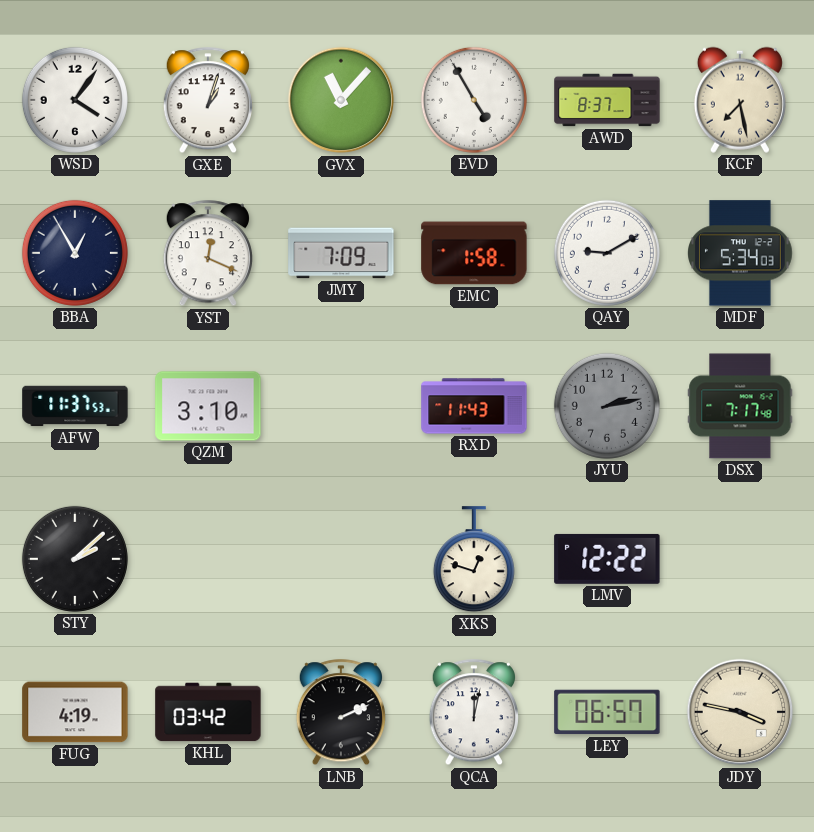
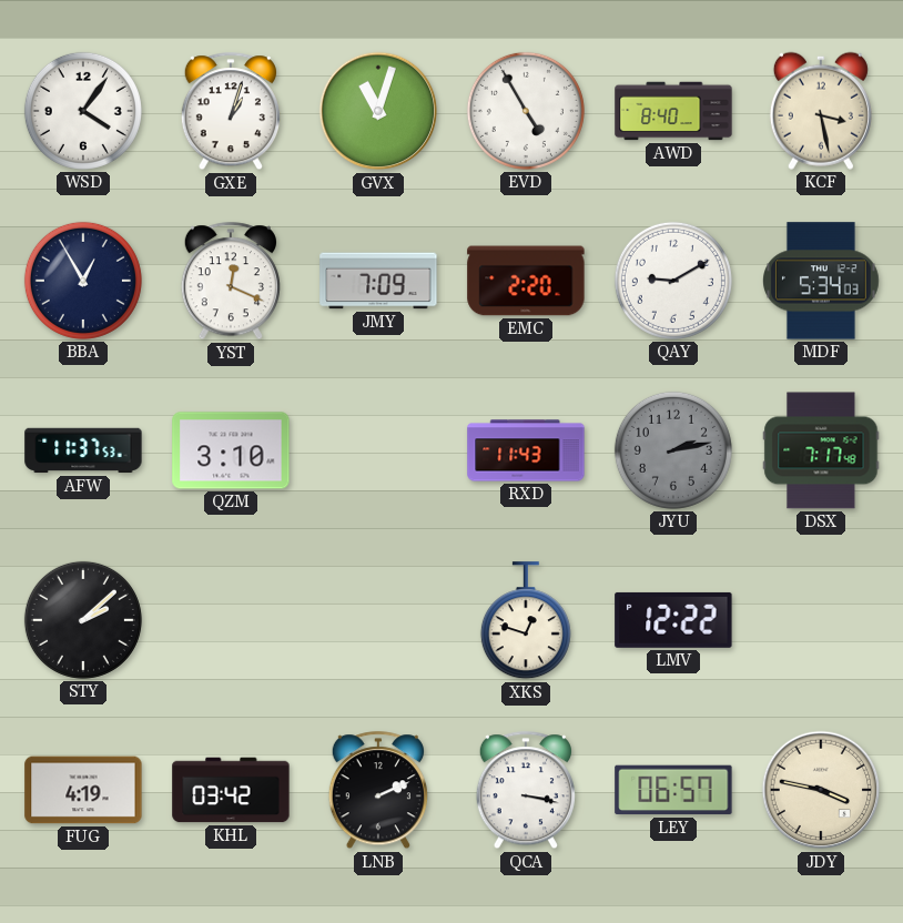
GVX: 11:07 -> 11:03
AWD: 8:37 -> 8:40
KCF: 7:28 -> 3:28
EMC: 1:58 -> 2:20
QCA: 12:02 -> 3:17
